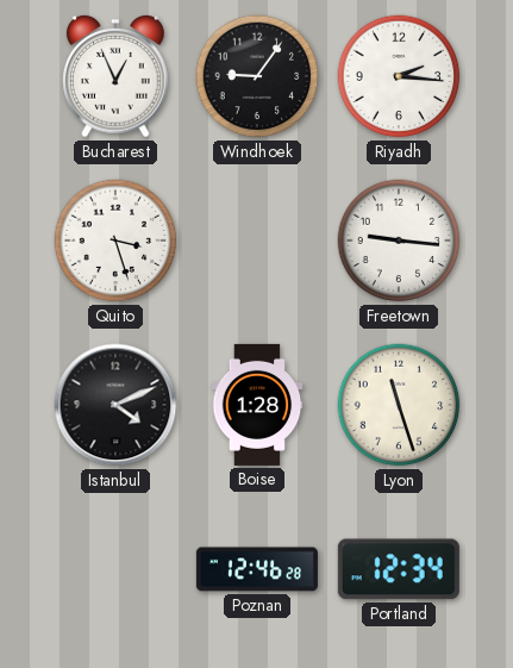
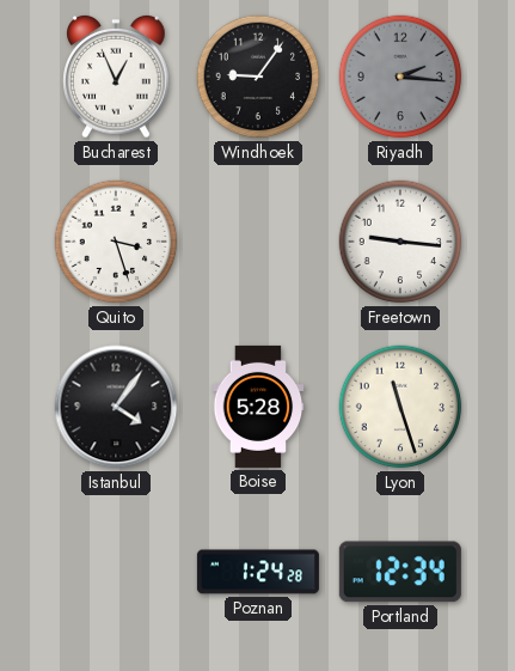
Riyadh dial: white -> grey
Istanbul: 4:11 -> 4:06
Boise: 1:28 -> 5:28
Poznan: 12:46 -> 1:24
